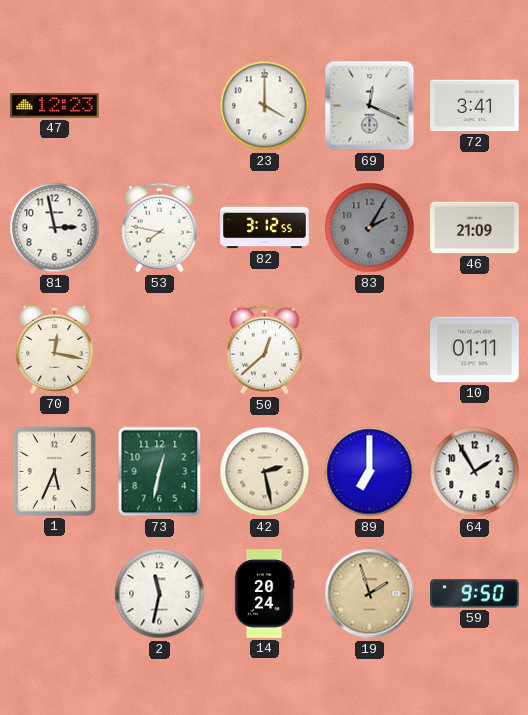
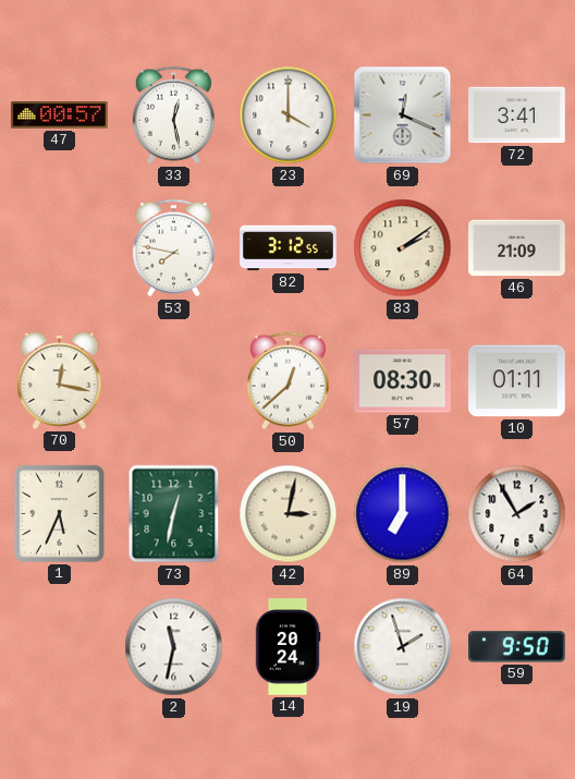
47: 12:23 -> 00:57
33: none -> 12:28
81: 2:58 -> none
83: 2:05 -> 2:09
83 dial: grey -> cream
57: none -> 08:30
42: 2:28 -> 3:02
19 dial: champagne -> white
